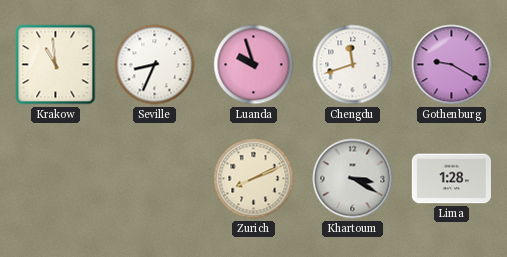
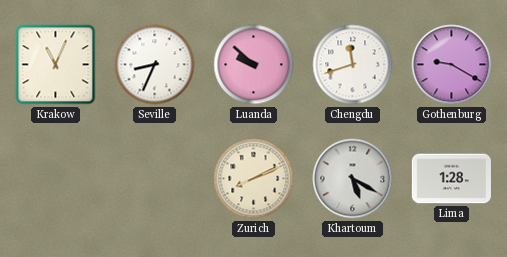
Krakow: 10:59 -> 11:04
Luanda: 9:57 -> 9:52
Khartoum: 3:20 -> 5:20
